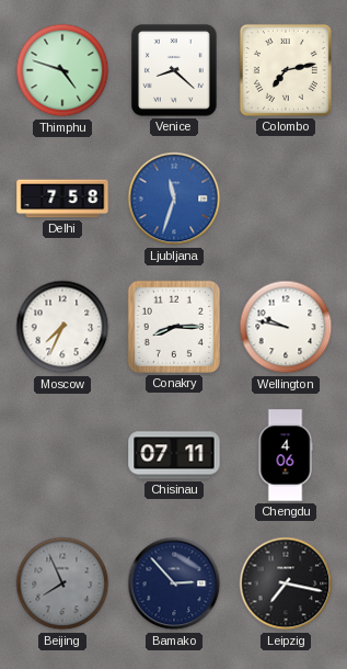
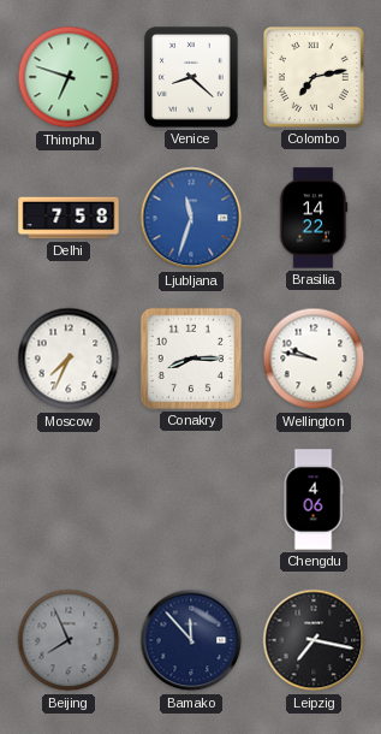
Thimphu: 4:48 -> 6:48
Brasilia: none -> 14:22
Chisinau: 07:11 -> none
Bamako: 2:53 -> 11:53
